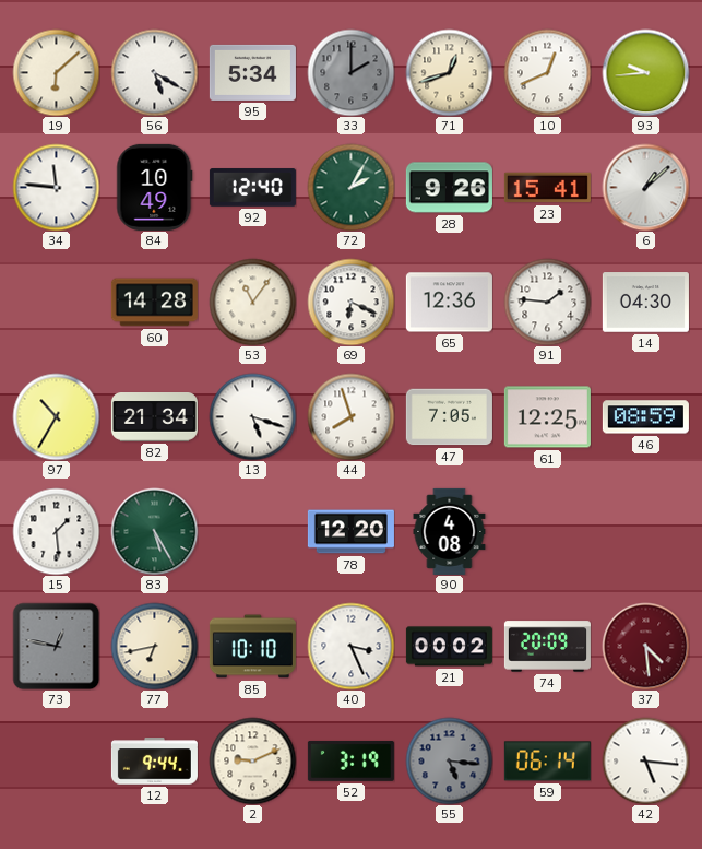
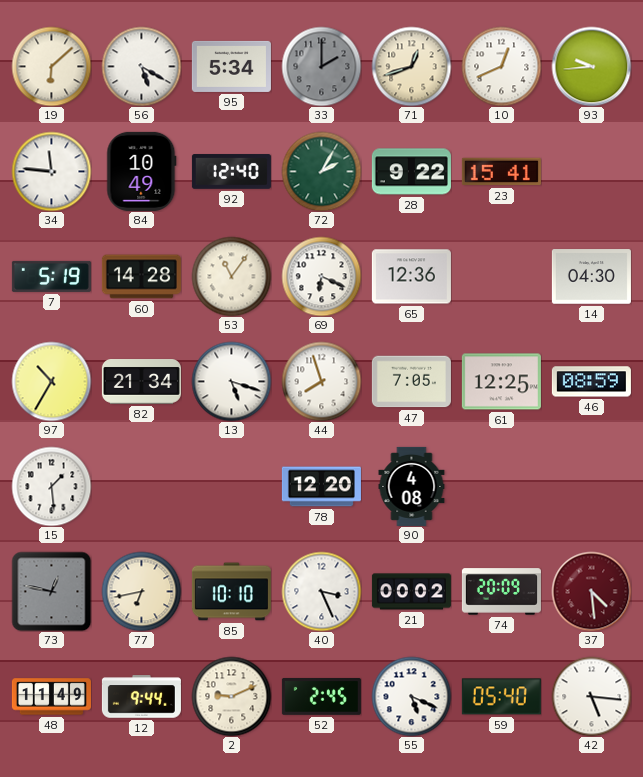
28: 9:26 -> 9:22
6: 1:08 -> none
7: none -> 5:19
91: 1:46 -> none
83: 5:25 -> none
48: none -> 11:49
52: 3:19 -> 2:45
55: 5:16 -> 5:19
55 dial: grey -> white
59: 06:14 -> 05:40
